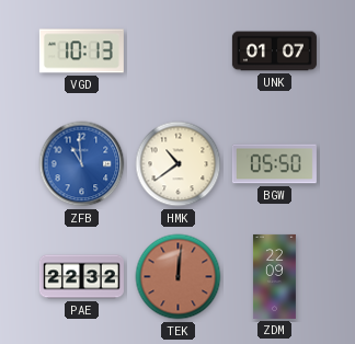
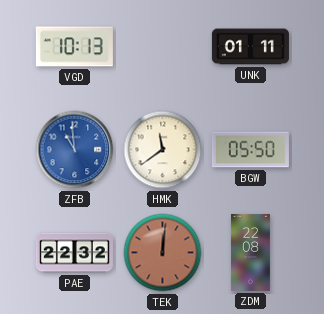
UNK: 01:07 -> 01:11
HMK: 10:39 -> 11:39
ZDM: 22:09 -> 22:08
